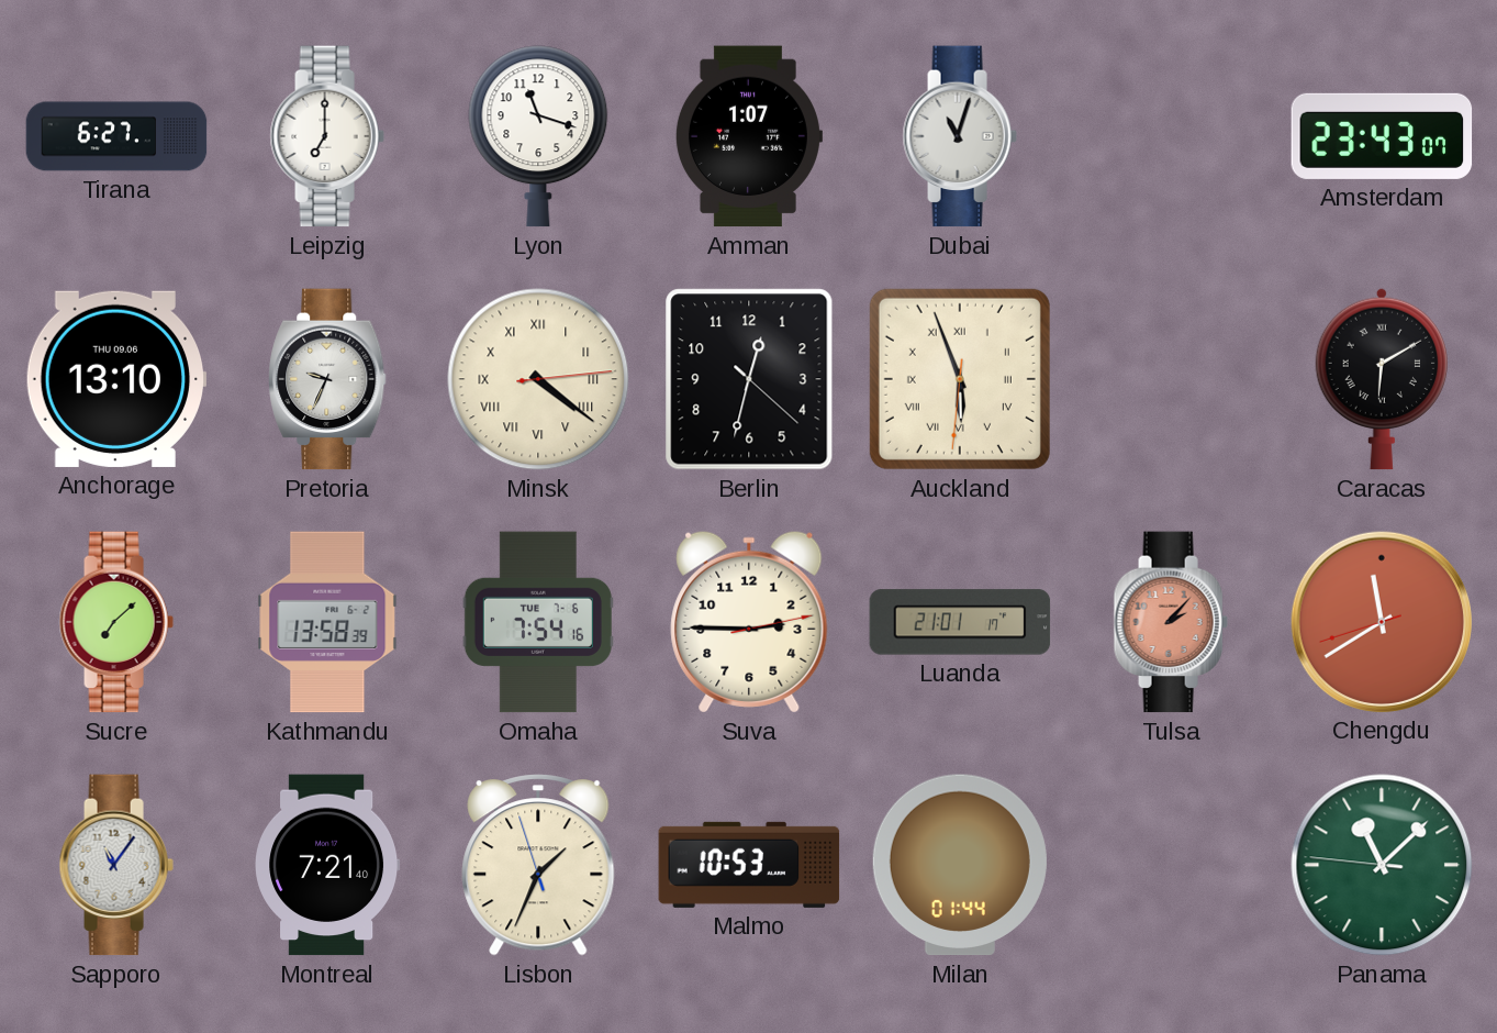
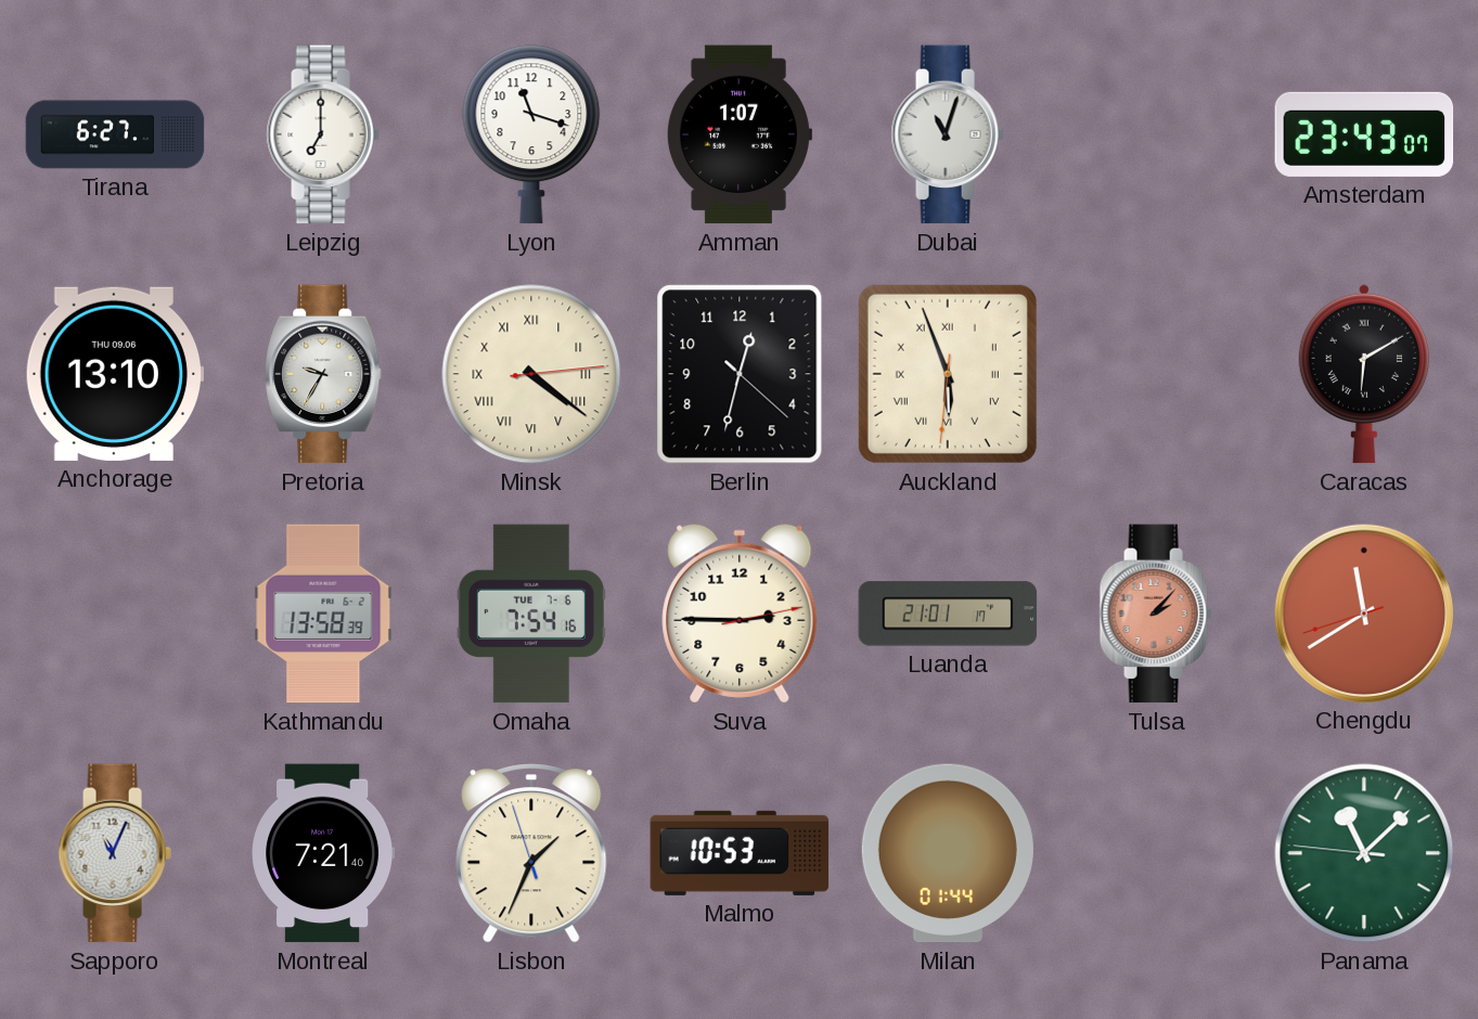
Pretoria: 9:34 -> 9:35
Sucre: 7:08 -> none
Sapporo: 11:06 -> 11:04
